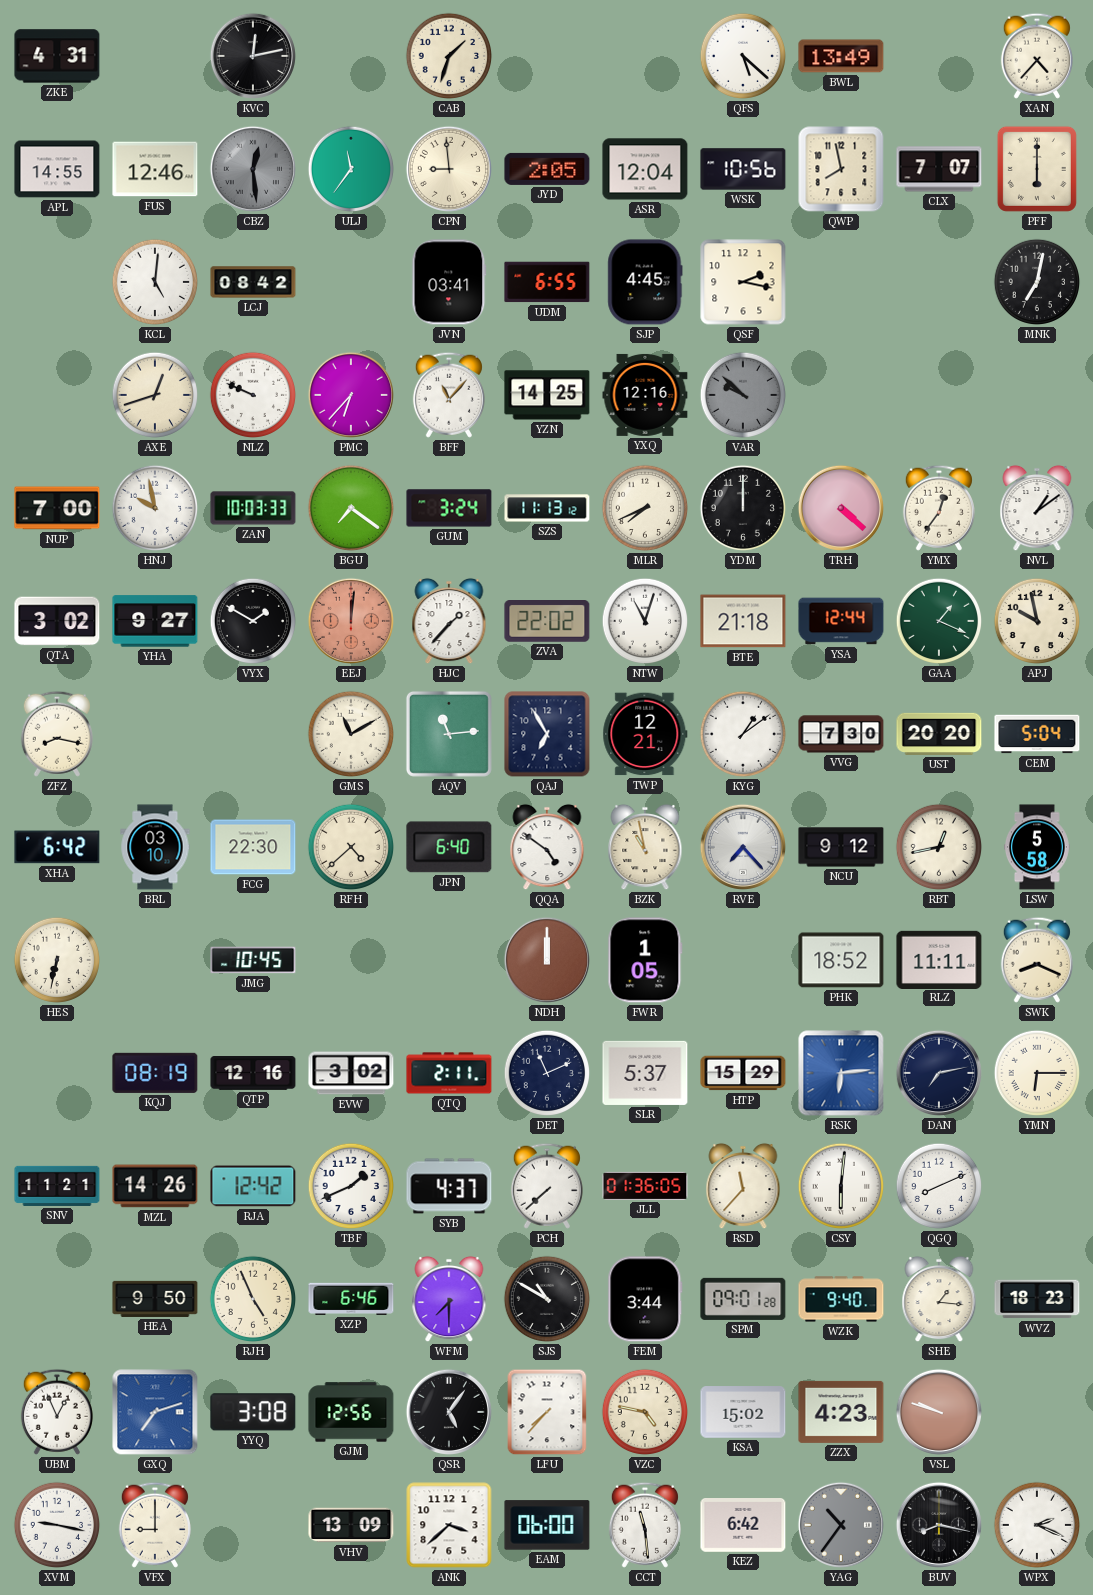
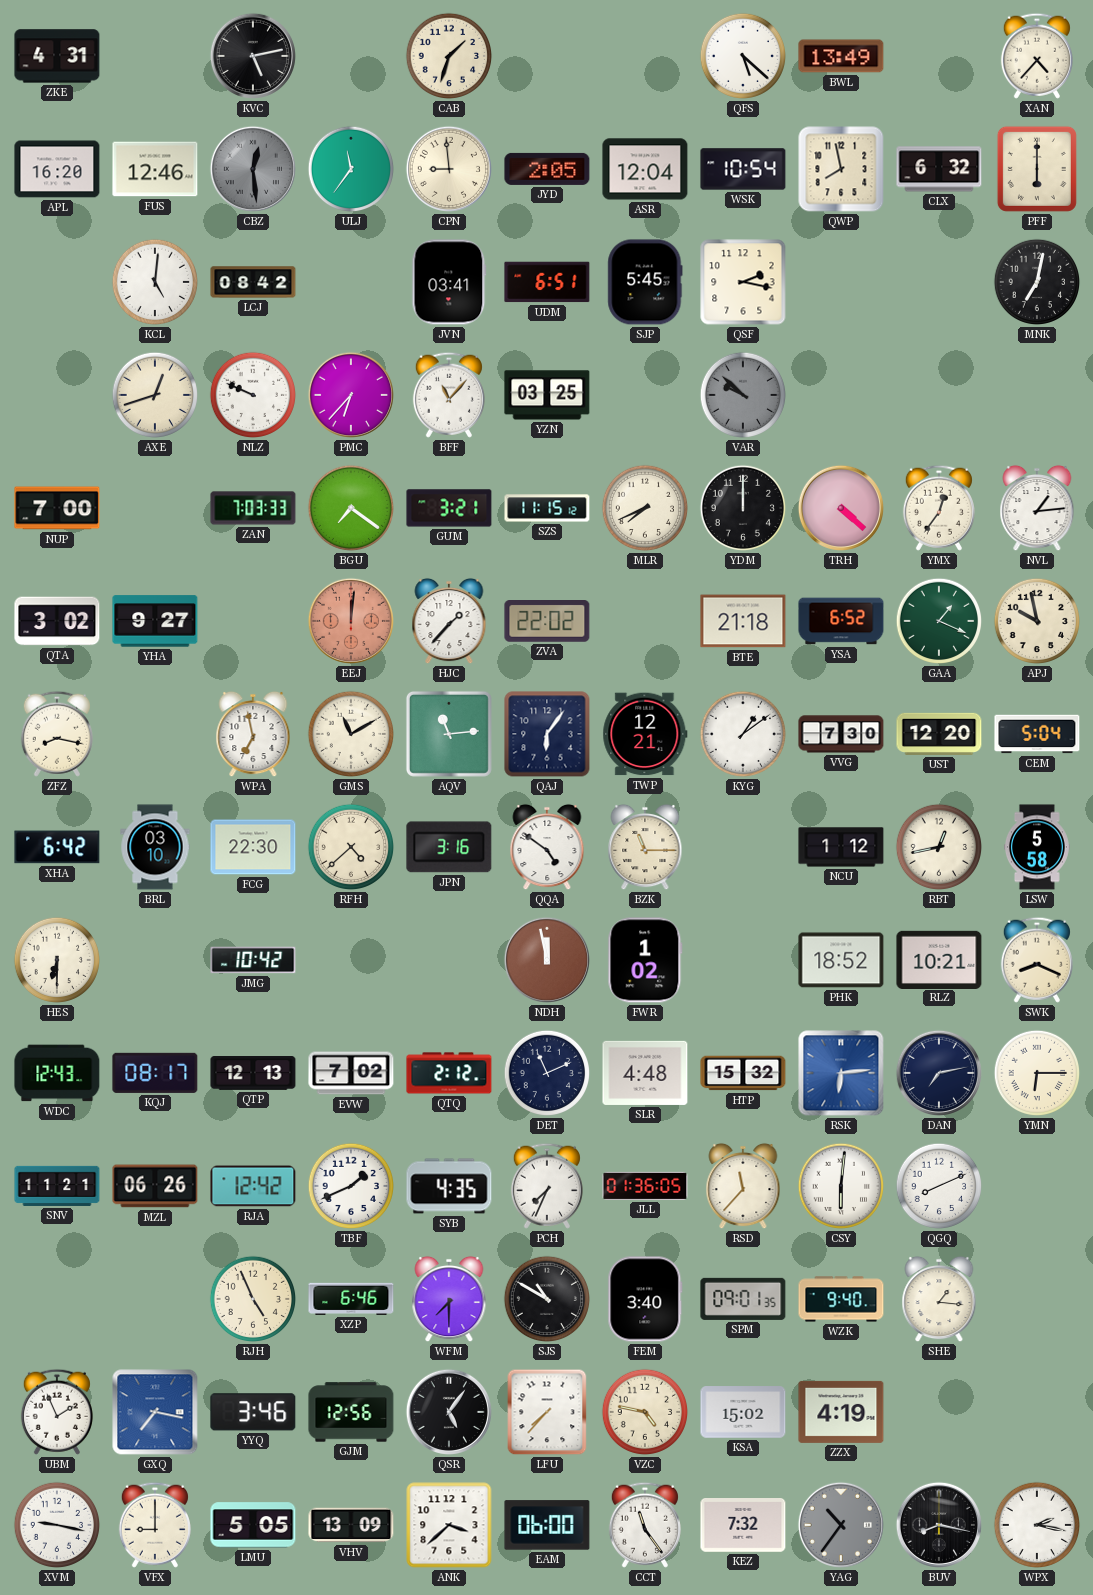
KVC: 12:13 -> 5:13
APL: 14:55 -> 16:20
WSK: 10:56 -> 10:54
CLX: 7:07 -> 6:32
UDM: 6:55 -> 6:51
SJP: 4:45 -> 5:45
YZN: 14:25 -> 03:25
YXQ: 12:16 -> none
HNJ: 9:58 -> none
ZAN: 10:03 -> 7:03
GUM: 3:24 -> 3:21
SZS: 11:13 -> 11:15
NVL: 1:09 -> 1:14
VYX: 1:50 -> none
NTW: 11:03 -> none
YSA: 12:44 -> 6:52
WPA: none -> 6:58
QAJ: 6:55 -> 6:06
UST: 20:20 -> 12:20
JPN: 6:40 -> 3:16
BZK: 10:58 -> 11:15
RVE: 7:23 -> none
NCU: 9:12 -> 1:12
HES: 6:32 -> 6:30
JMG: 10:45 -> 10:42
NDH: 12:00 -> 11:58
FWR: 1:05 -> 1:02
RLZ: 11:11 -> 10:21
WDC: none -> 12:43
KQJ: 08:19 -> 08:17
QTP: 12:16 -> 12:13
EVW: 3:02 -> 7:02
QTQ: 2:11 -> 2:12
SLR: 5:37 -> 4:48
HTP: 15:29 -> 15:32
MZL: 14:26 -> 06:26
SYB: 4:37 -> 4:35
PCH: 7:38 -> 7:34
HEA: 9:50 -> none
FEM: 3:44 -> 3:40
SPM: 09:01:28 -> 09:01:35
WVZ: 18:23 -> none
UBM: 12:56 -> 1:56
GXQ: 7:12 -> 7:17
YYQ: 3:08 -> 3:46
ZZX: 4:23 -> 4:19
VSL: 9:48 -> none
LMU: none -> 5:05
CCT: 11:29 -> 11:24
KEZ: 6:42 -> 7:32
WPX: 2:19 -> 2:17
